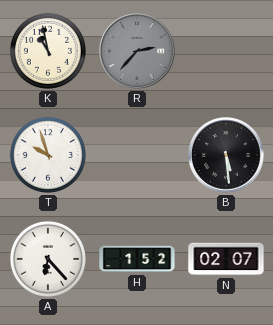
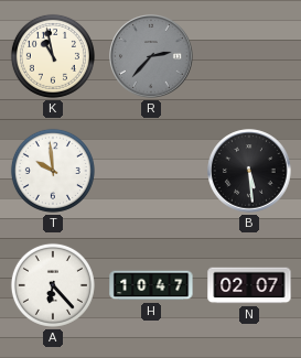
T: 9:57 -> 9:59
H: 1:52 -> 10:47
